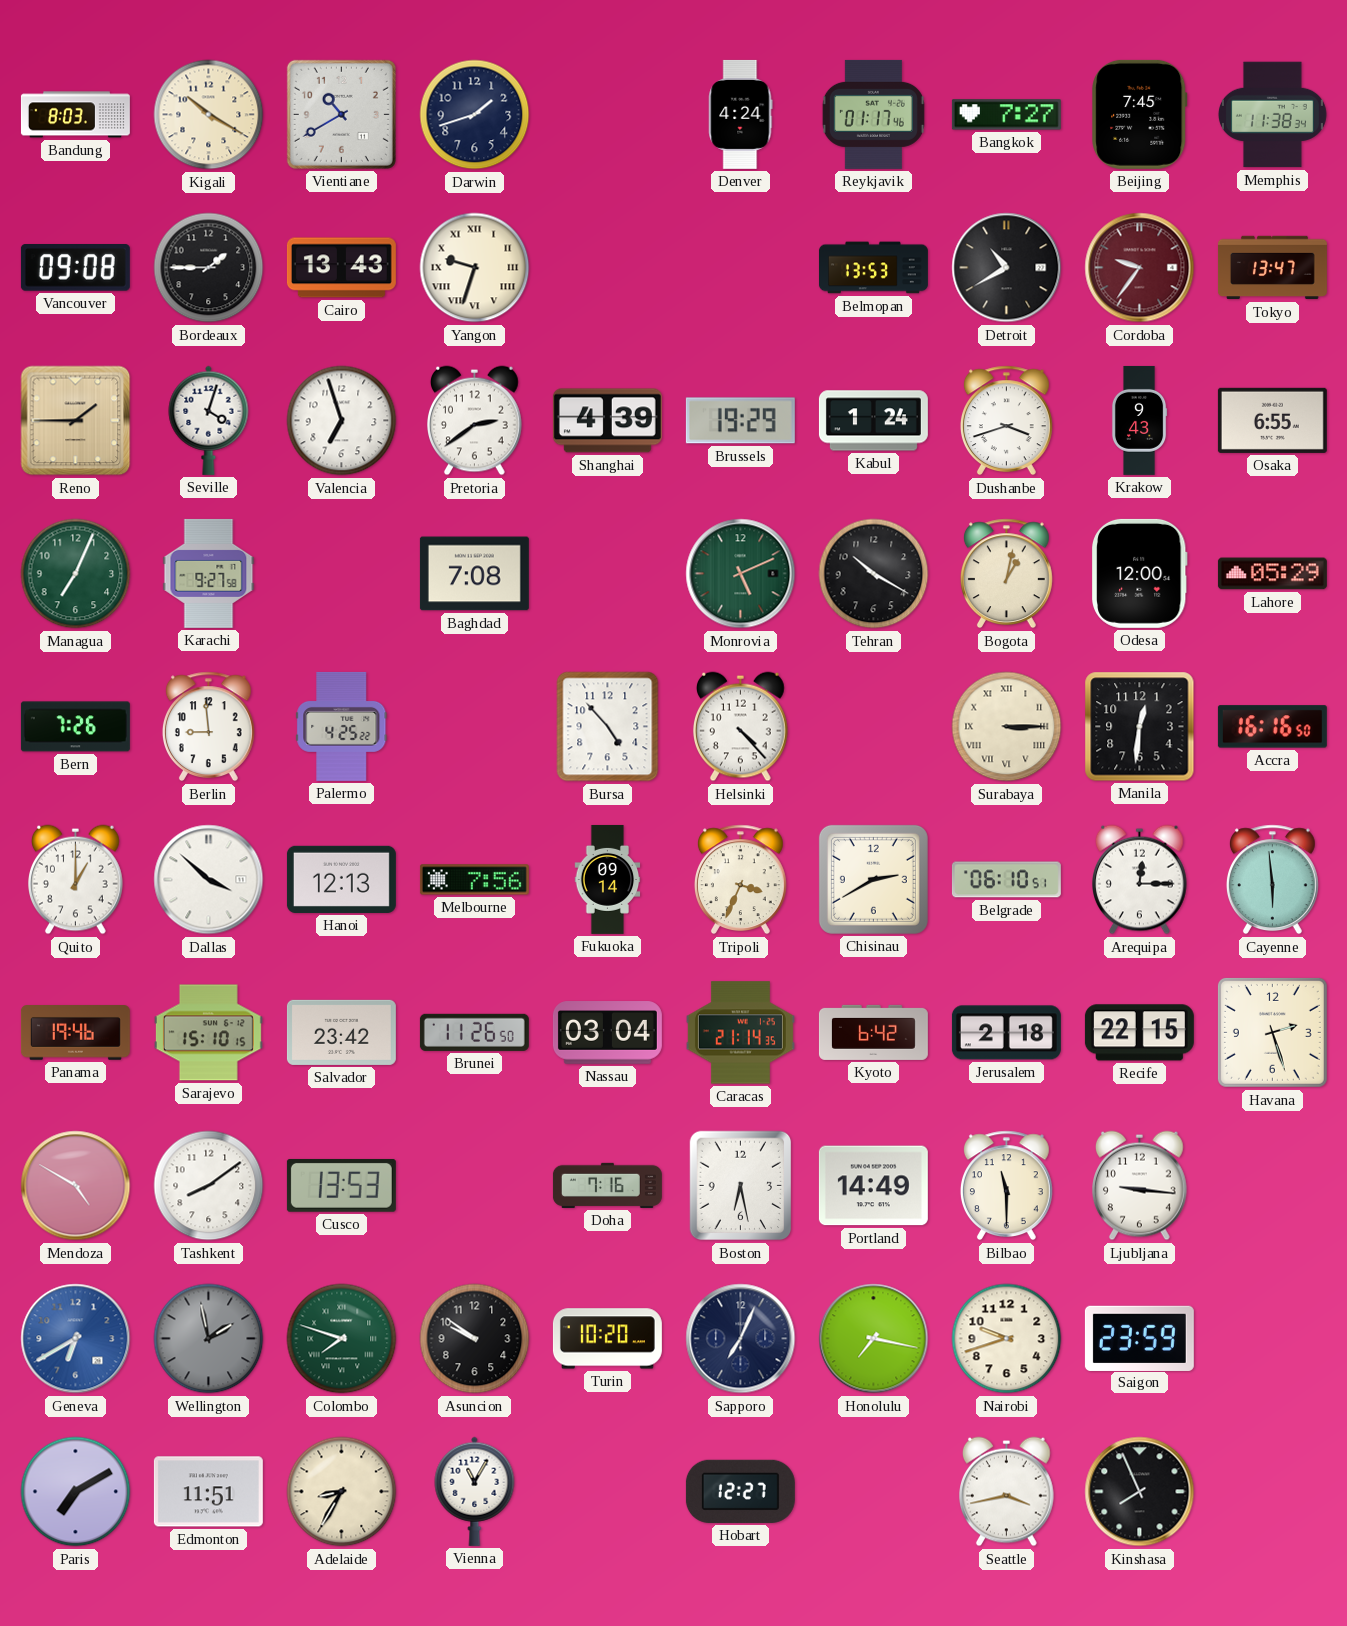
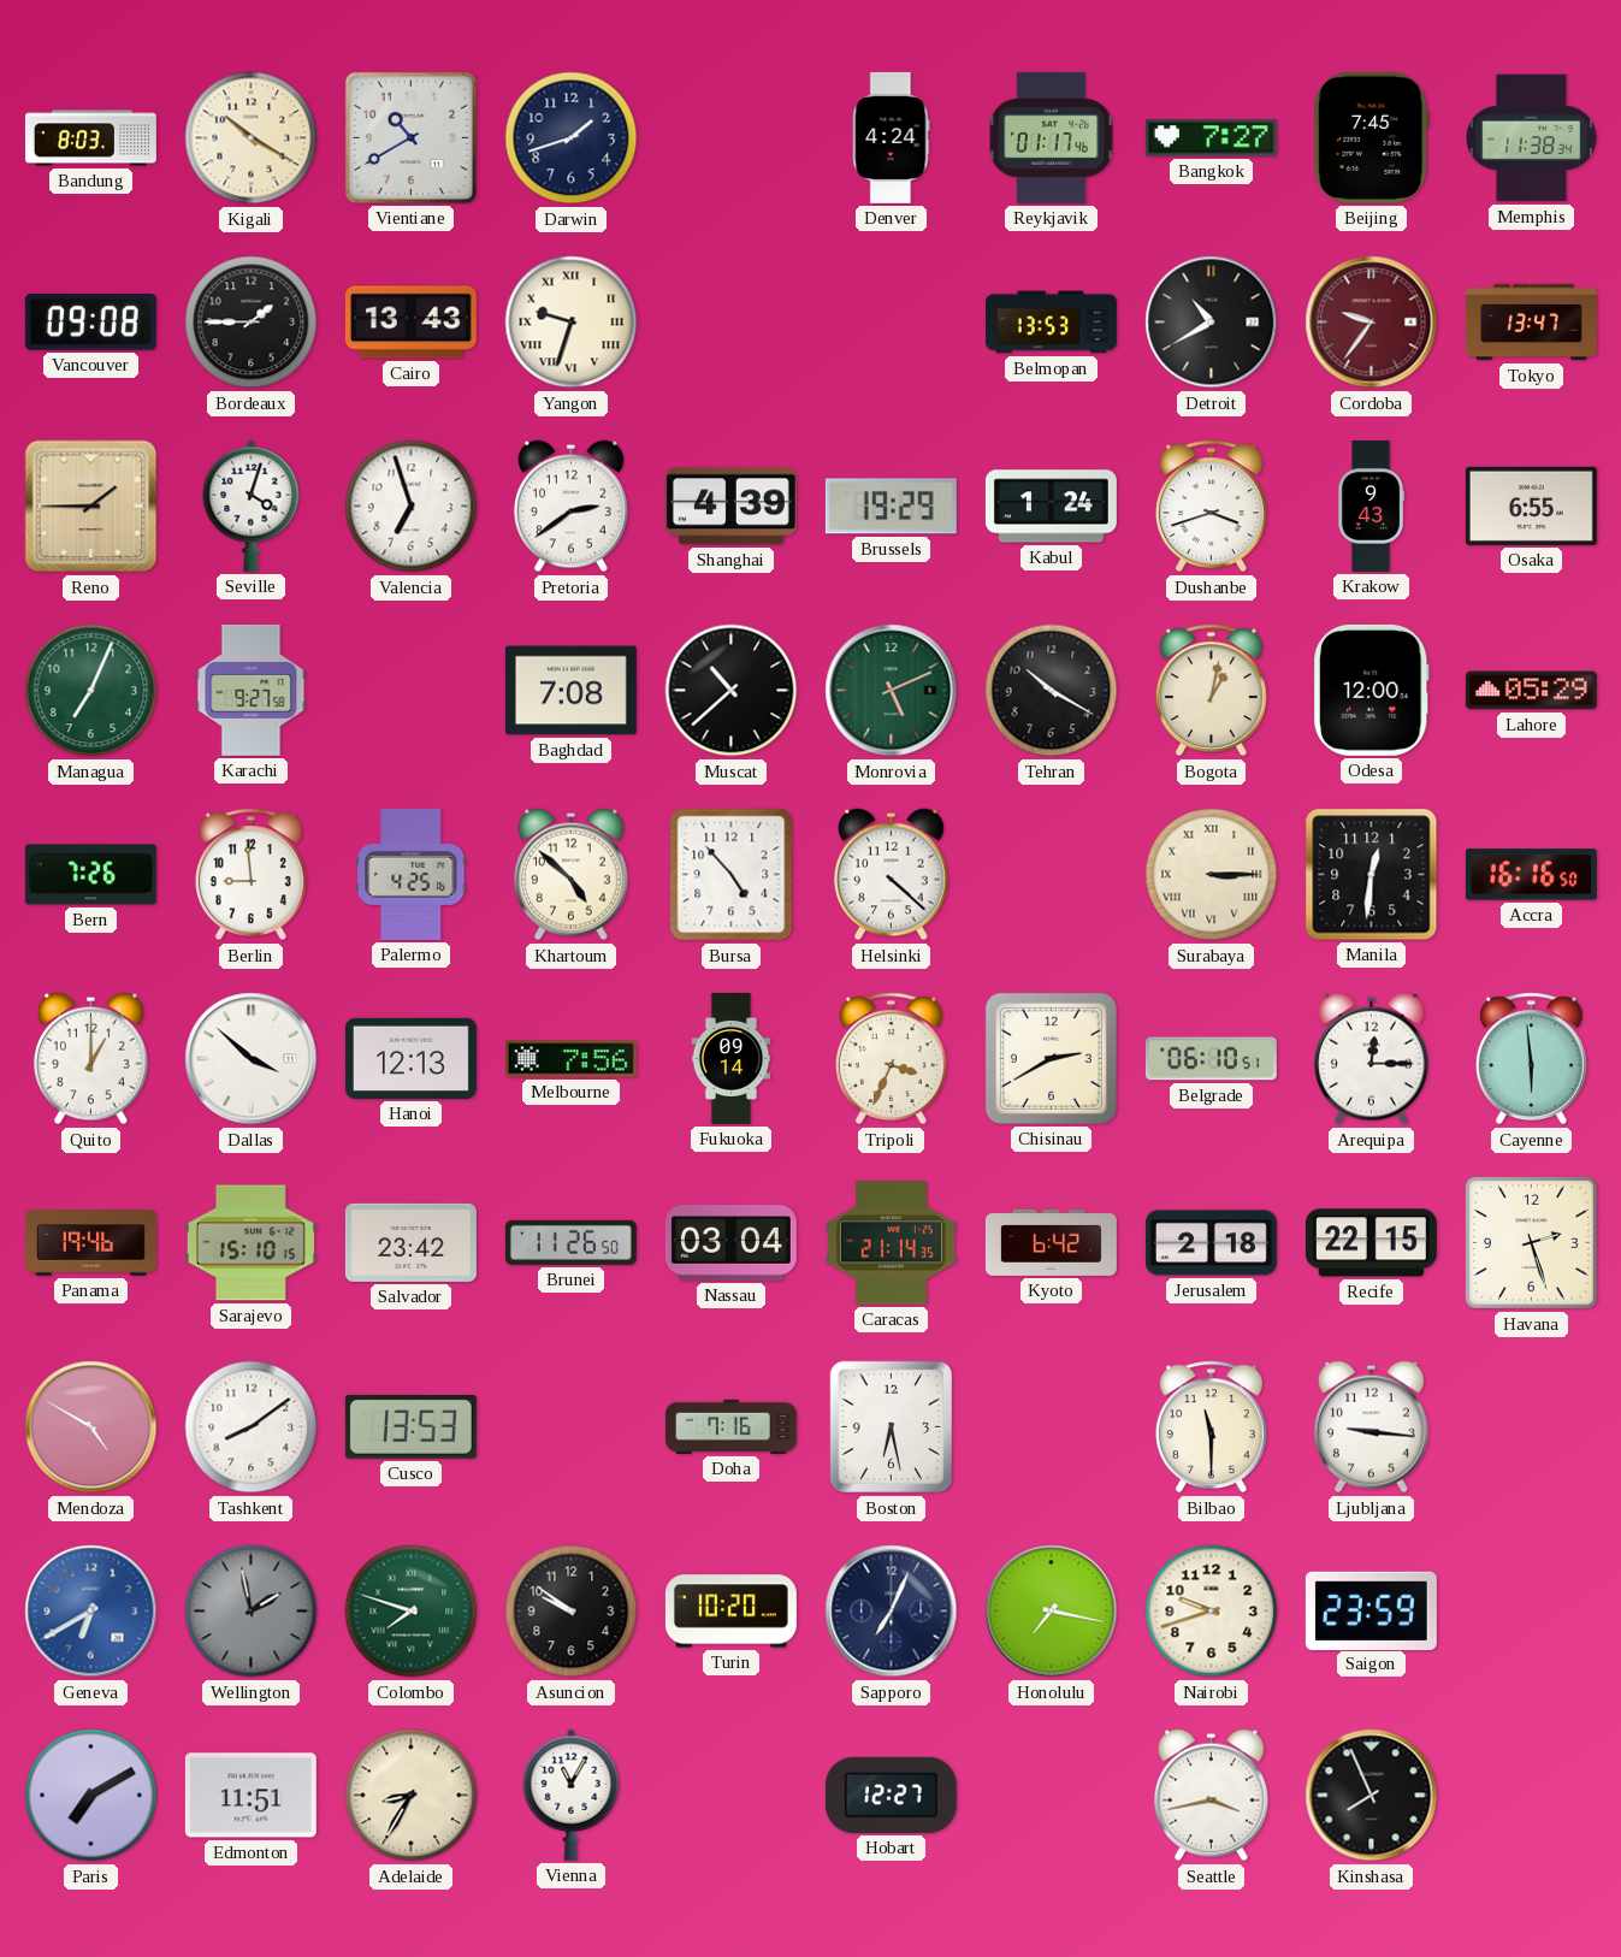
Muscat: none -> 10:38
Palermo: 4:25:22 -> 4:25:16
Khartoum: none -> 4:52
Helsinki: 4:23 -> 4:22
Portland: 14:49 -> none
